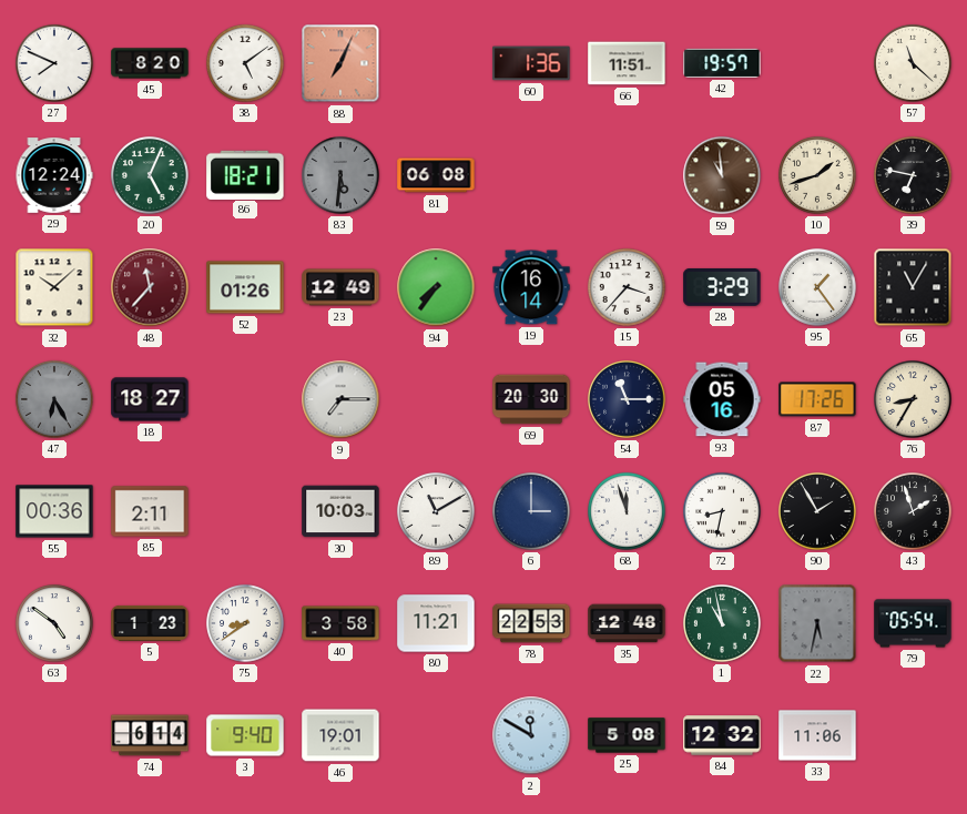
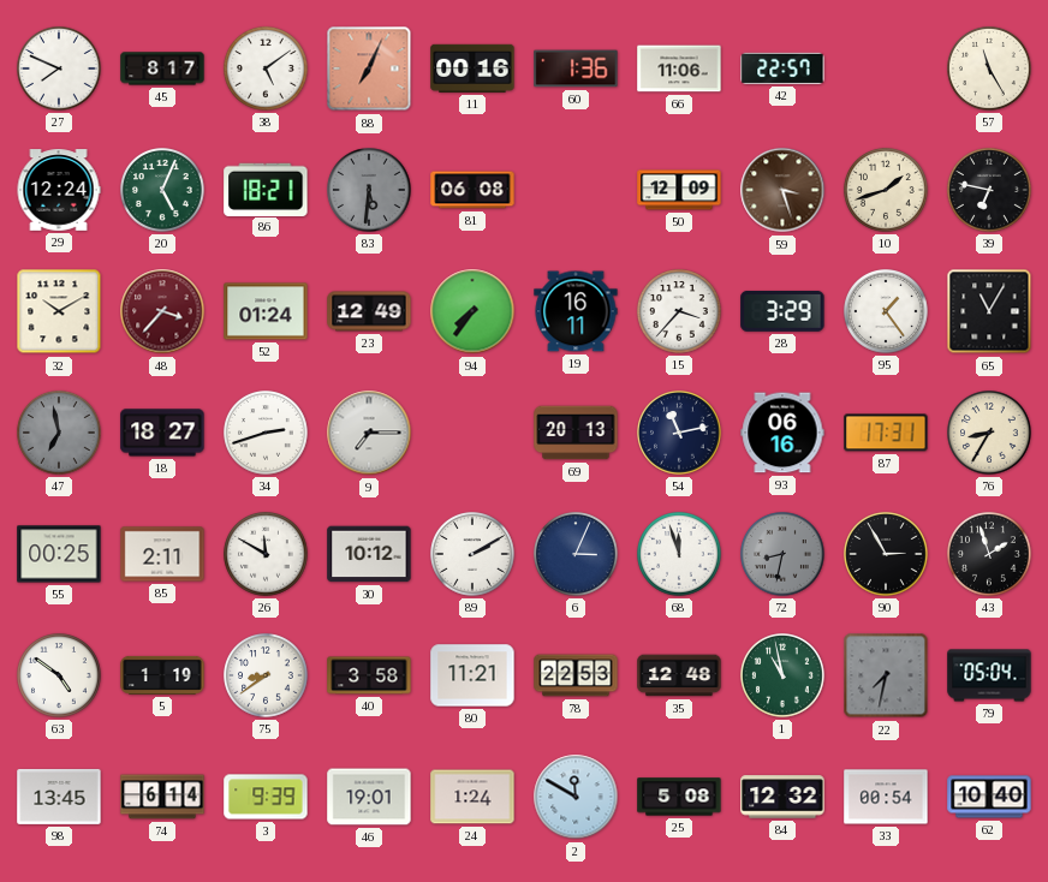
45: 8:20 -> 8:17
11: none -> 00:16
66: 11:51 -> 11:06
42: 19:57 -> 22:57
57: 11:22 -> 11:25
50: none -> 12:09
59: 10:59 -> 3:27
32: 10:08 -> 10:10
48: 11:37 -> 3:37
52: 01:26 -> 01:24
19: 16:14 -> 16:11
47: 6:25 -> 6:58
34: none -> 2:42
69: 20:30 -> 20:13
54: 11:15 -> 11:13
93: 05:16 -> 06:16
87: 17:26 -> 17:31
55: 00:36 -> 00:25
26: none -> 11:50
30: 10:03 -> 10:12
89: 11:10 -> 2:10
6: 3:00 -> 3:04
72 dial: white -> grey
90: 1:55 -> 2:55
5: 1:23 -> 1:19
22: 5:32 -> 7:32
79: 05:54 -> 05:04
98: none -> 13:45
3: 9:40 -> 9:39
24: none -> 1:24
33: 11:06 -> 00:54
62: none -> 10:40
